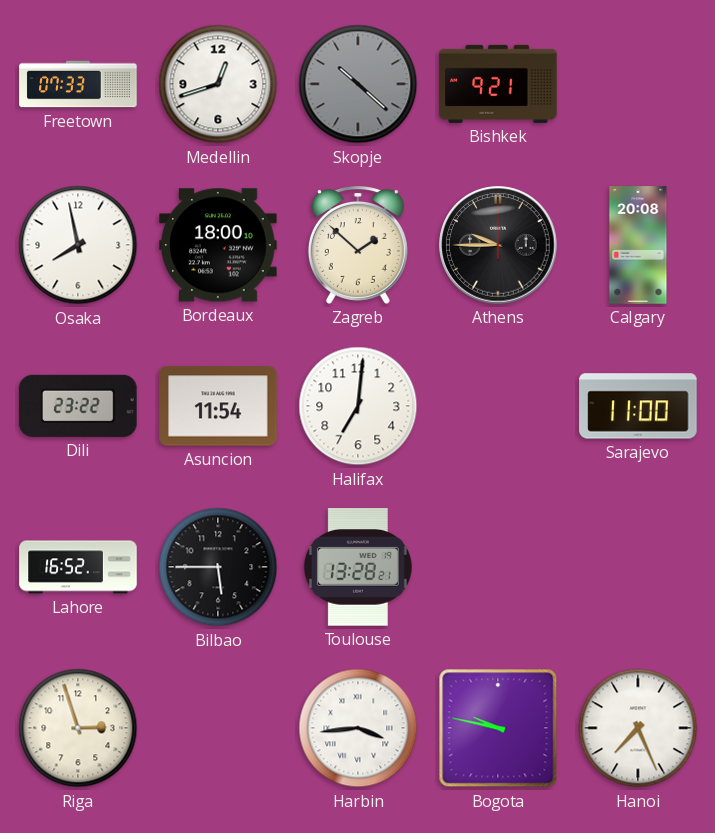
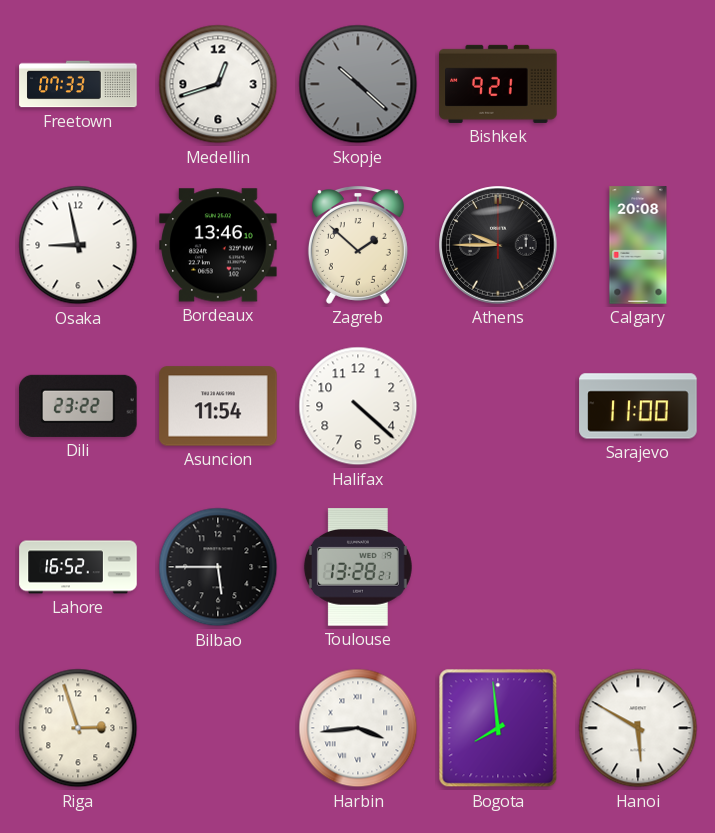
Osaka: 7:58 -> 8:58
Bordeaux: 18:00 -> 13:46
Halifax: 7:01 -> 4:22
Bogota: 9:47 -> 7:59
Hanoi: 7:26 -> 5:50
